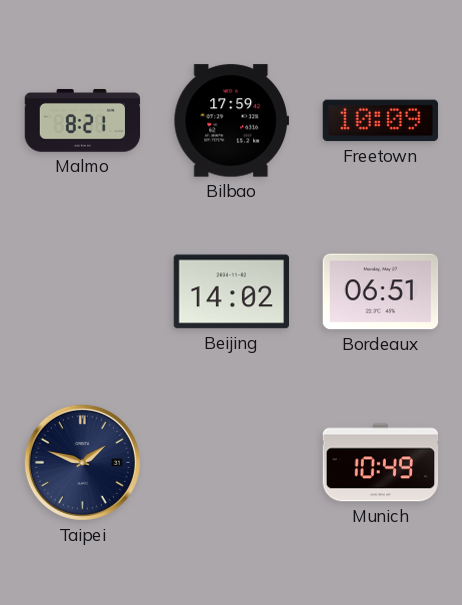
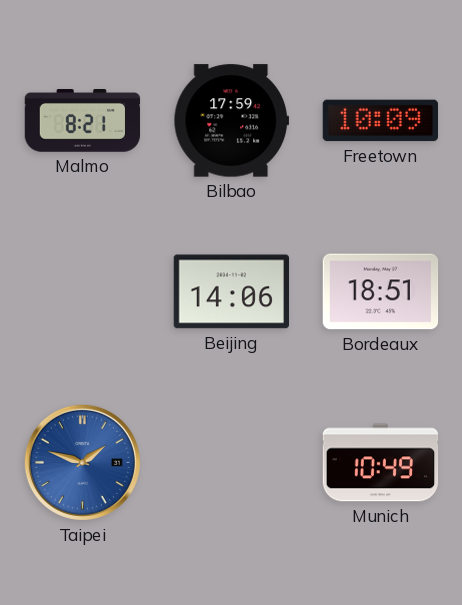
Beijing: 14:02 -> 14:06
Bordeaux: 06:51 -> 18:51
Taipei dial: navy -> blue
